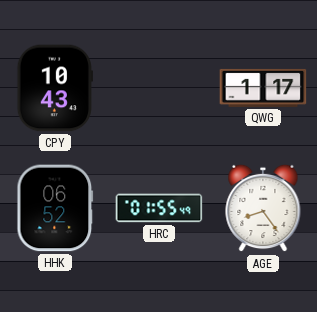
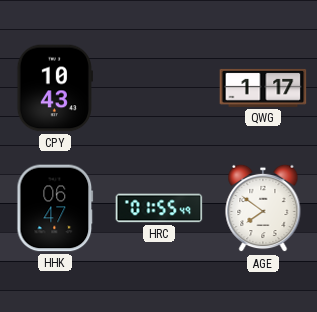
HHK: 06:52 -> 06:47
AGE: 8:24 -> 7:51
